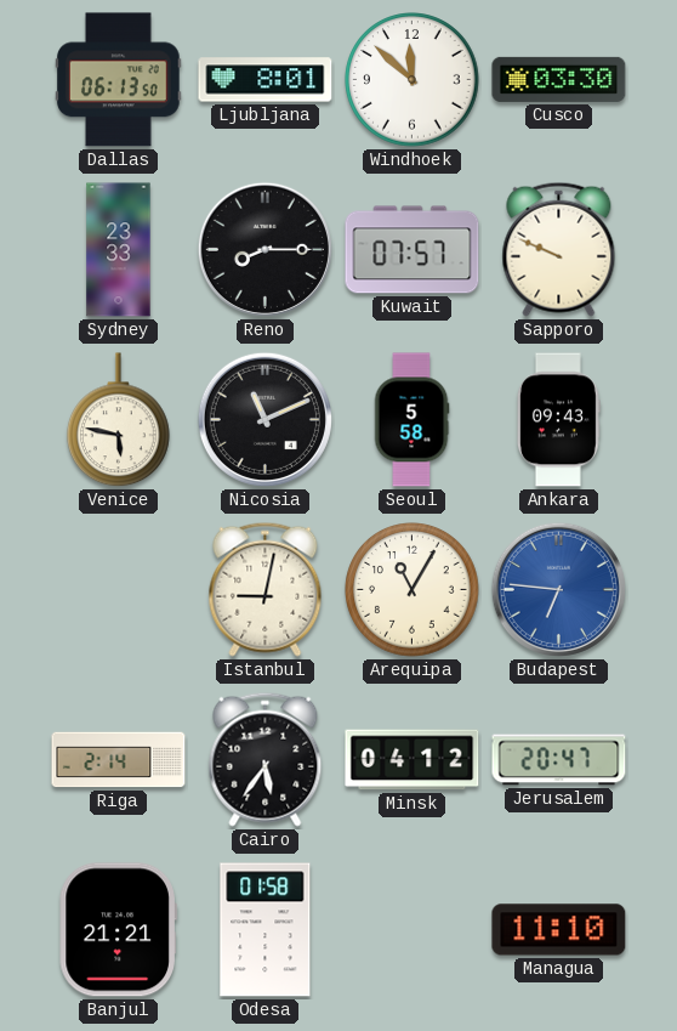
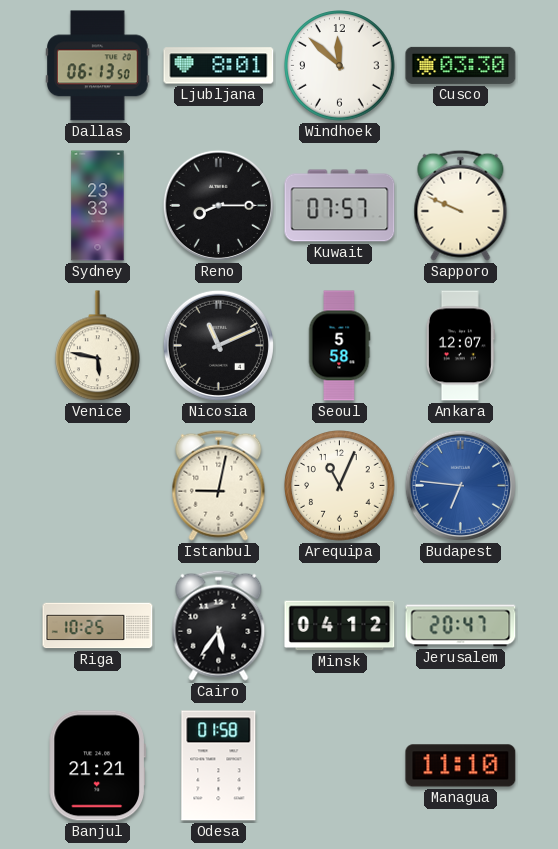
Ankara: 09:43 -> 12:07
Arequipa: 11:05 -> 11:04
Riga: 2:14 -> 10:25
